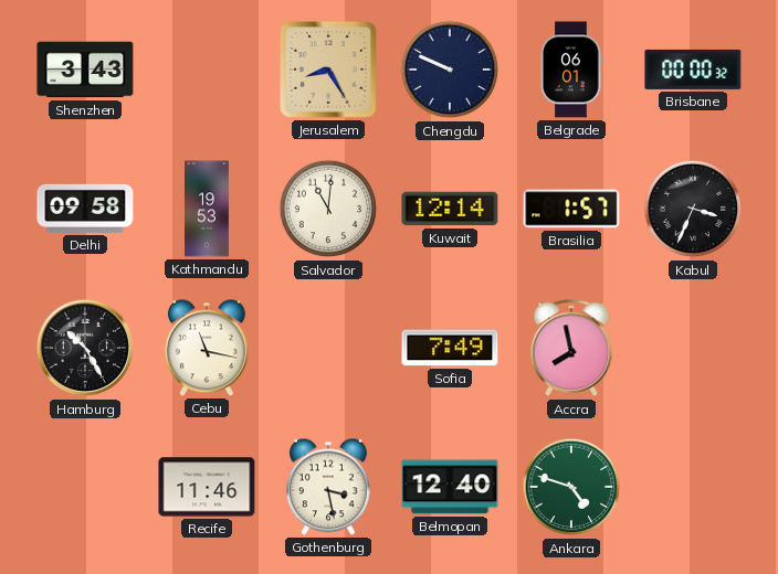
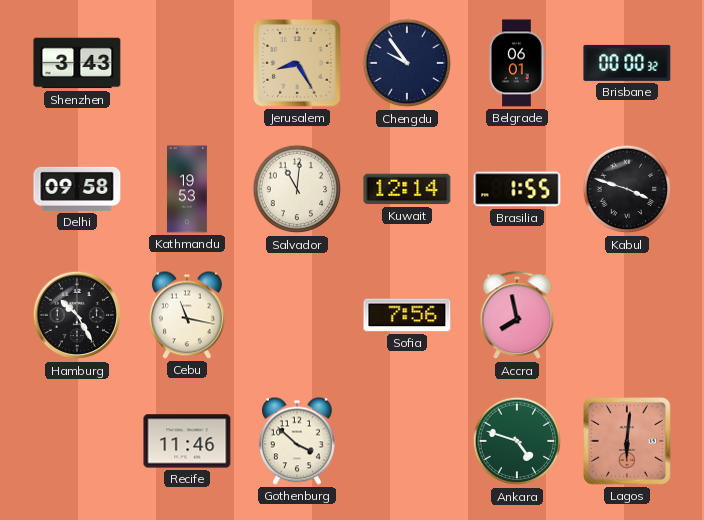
Chengdu: 9:49 -> 9:54
Brasilia: 1:57 -> 1:55
Kabul: 3:34 -> 3:48
Sofia: 7:49 -> 7:56
Gothenburg: 3:28 -> 3:52
Belmopan: 12:40 -> none
Lagos: none -> 6:01
